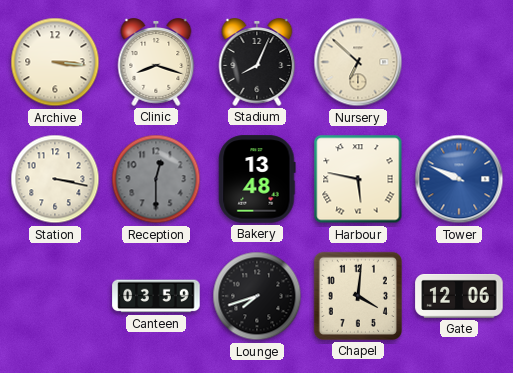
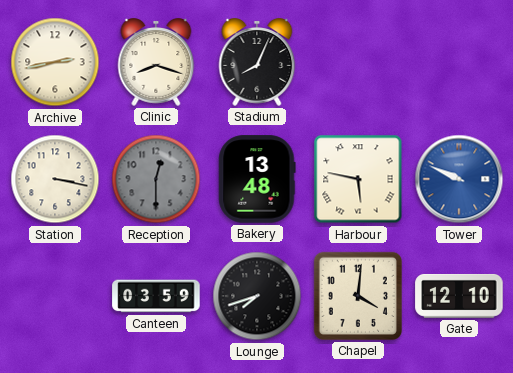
Archive: 3:16 -> 2:43
Nursery: 6:52 -> none
Gate: 12:06 -> 12:10
